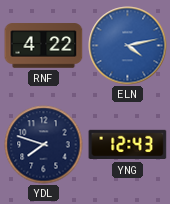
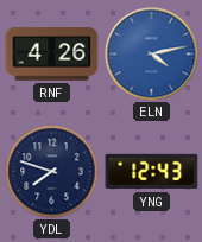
RNF: 4:22 -> 4:26
